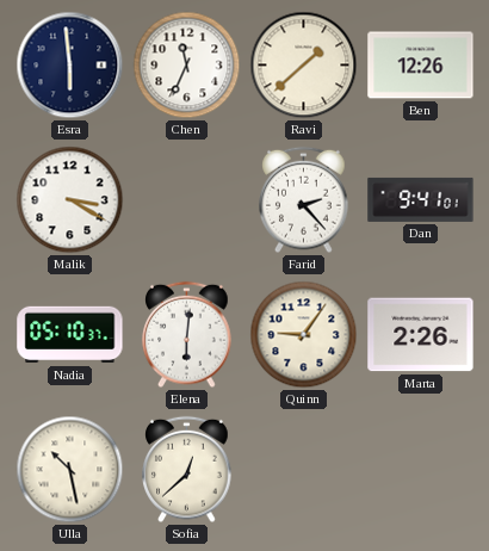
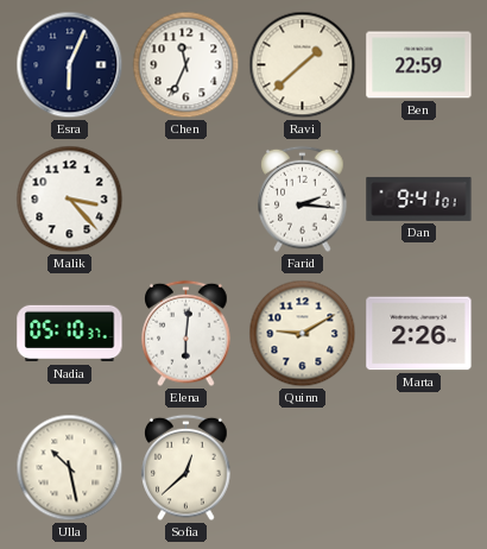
Esra: 5:59 -> 6:04
Ben: 12:26 -> 22:59
Malik: 3:20 -> 3:23
Farid: 2:23 -> 2:16
Quinn: 9:06 -> 9:10
